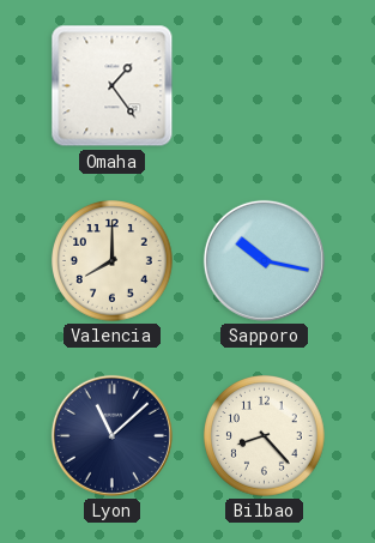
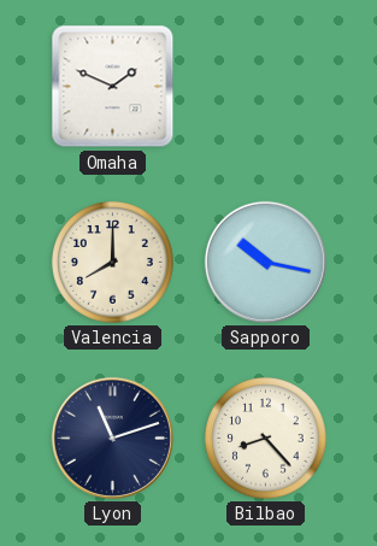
Omaha: 1:24 -> 1:49
Lyon: 11:08 -> 11:12
